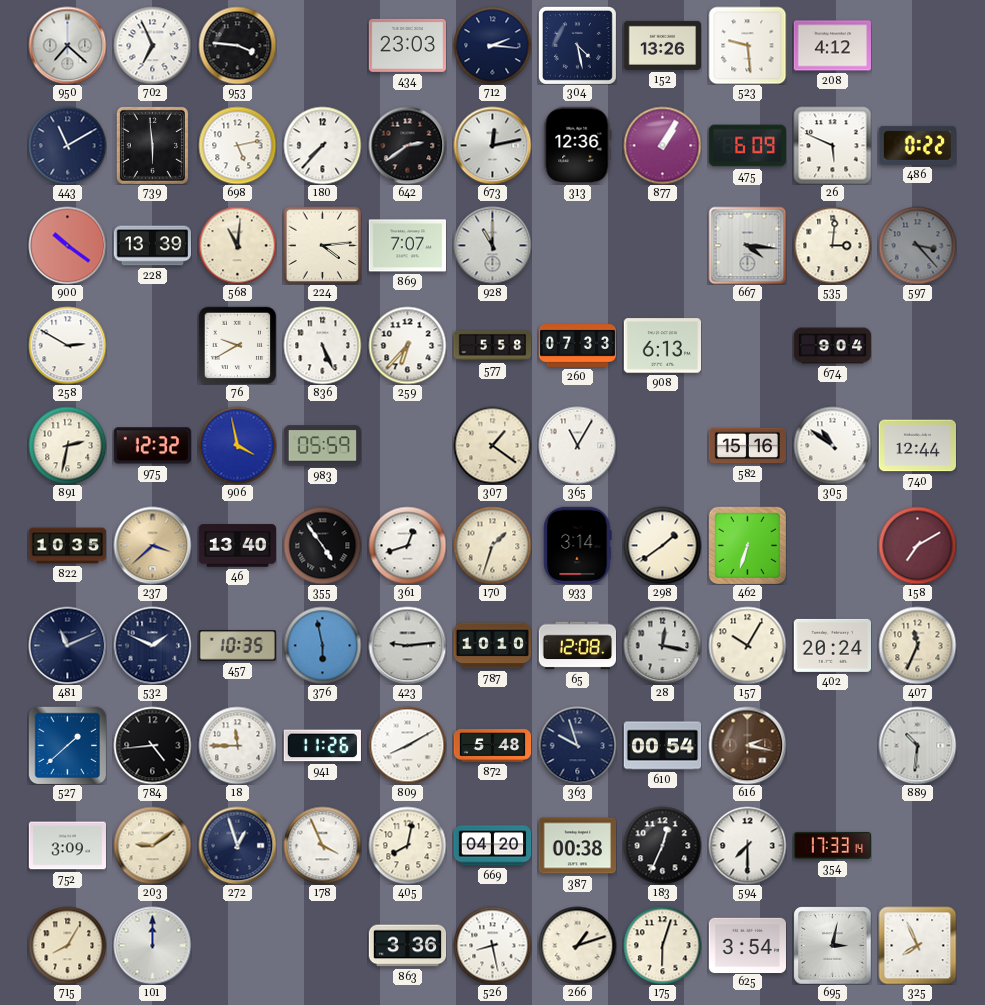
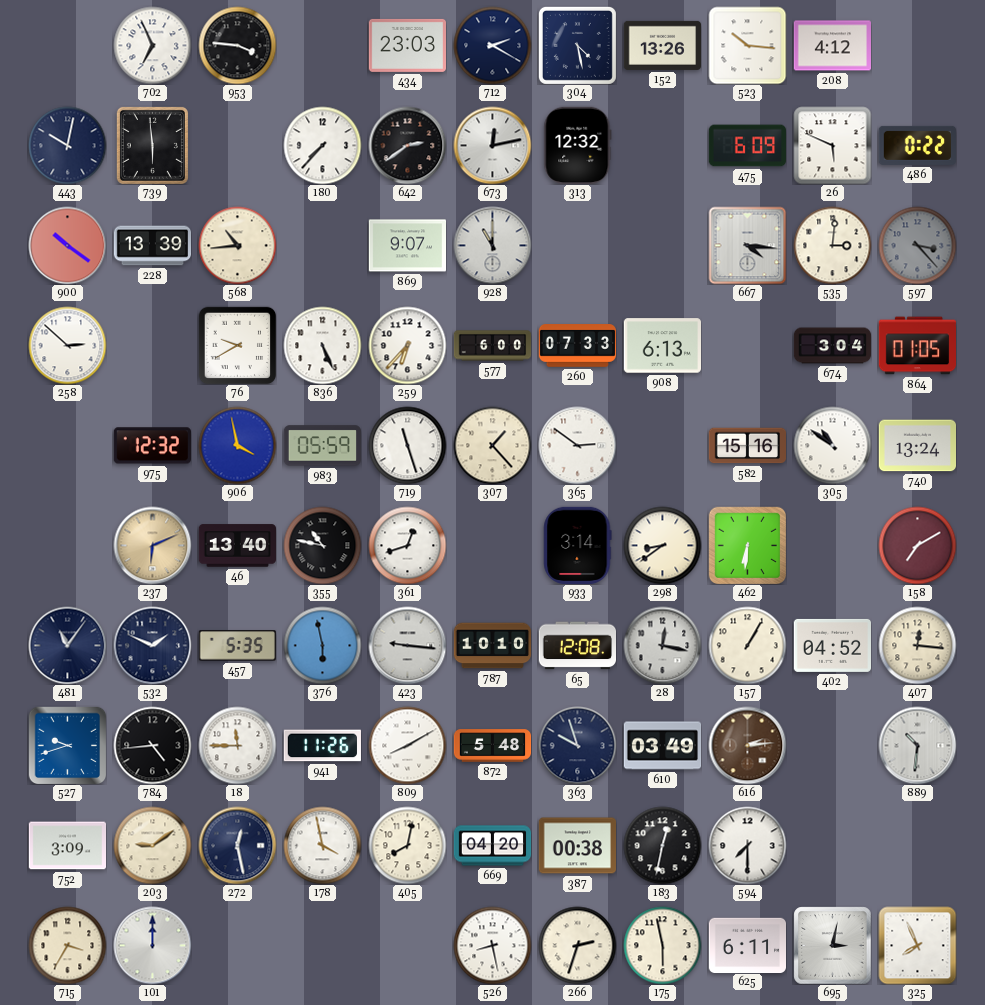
950: 7:22 -> none
712: 2:16 -> 2:20
523: 9:29 -> 10:16
443: 11:10 -> 10:02
698: 5:13 -> none
313: 12:36 -> 12:32
877: 1:05 -> none
568: 11:01 -> 10:44
224: 4:14 -> none
869: 7:07 -> 9:07
258: 2:50 -> 2:52
577: 5:58 -> 6:00
674: 9:04 -> 3:04
864: none -> 01:05
891: 2:32 -> none
719: none -> 11:27
307: 1:21 -> 1:23
365: 11:05 -> 2:51
740: 12:44 -> 13:24
822: 10:35 -> none
237: 3:38 -> 6:11
355: 4:54 -> 10:47
170: 1:33 -> none
298: 1:39 -> 8:39
462: 6:33 -> 6:31
481: 11:11 -> 11:06
457: 10:35 -> 5:35
423: 9:14 -> 9:16
157: 10:05 -> 1:05
402: 20:24 -> 04:52
407: 11:34 -> 12:16
527: 1:38 -> 9:42
610: 00:54 -> 03:49
616: 2:17 -> 2:14
272: 12:57 -> 12:28
178: 3:56 -> 3:58
183: 12:34 -> 12:32
354: 17:33 -> none
715: 8:05 -> 3:35
863: 3:36 -> none
266: 1:12 -> 2:33
175: 6:03 -> 5:58
625: 3:54 -> 6:11
